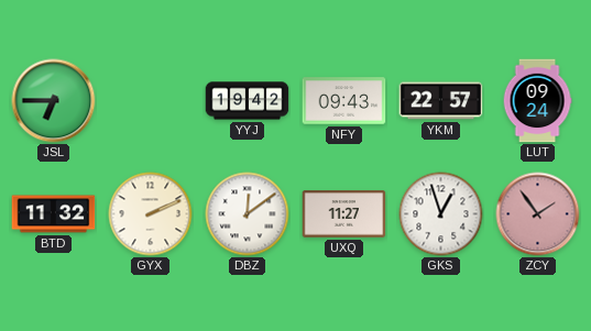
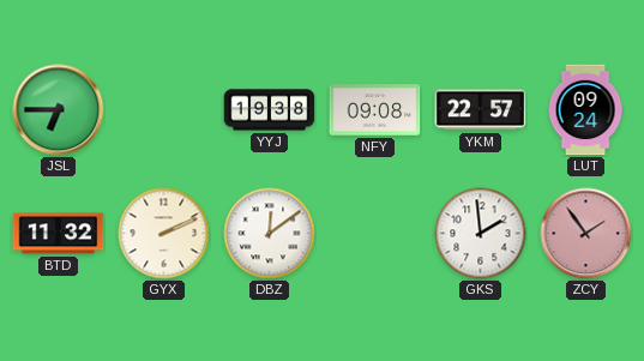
YYJ: 19:42 -> 19:38
NFY: 09:43 -> 09:08
UXQ: 11:27 -> none
GKS: 12:57 -> 1:59
